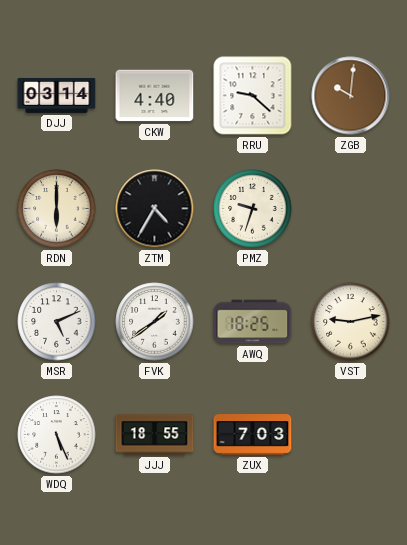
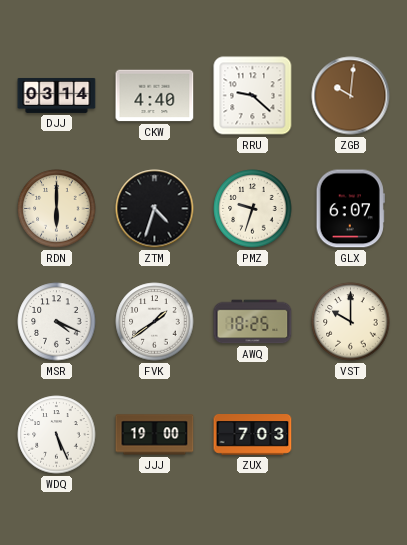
ZTM: 4:35 -> 4:33
GLX: none -> 6:07
MSR: 5:11 -> 4:19
VST: 9:13 -> 10:00
JJJ: 18:55 -> 19:00
